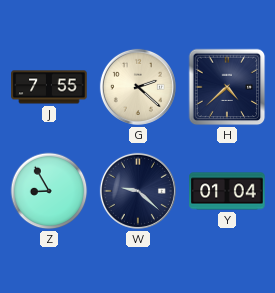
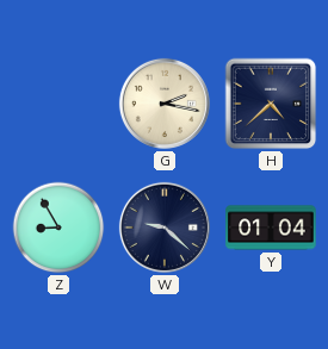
J: 7:55 -> none
G: 2:22 -> 2:17
